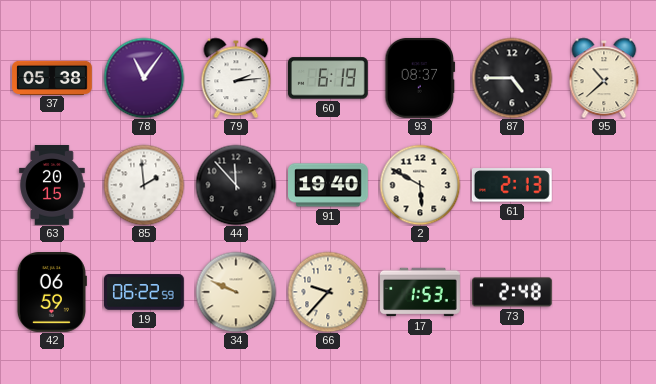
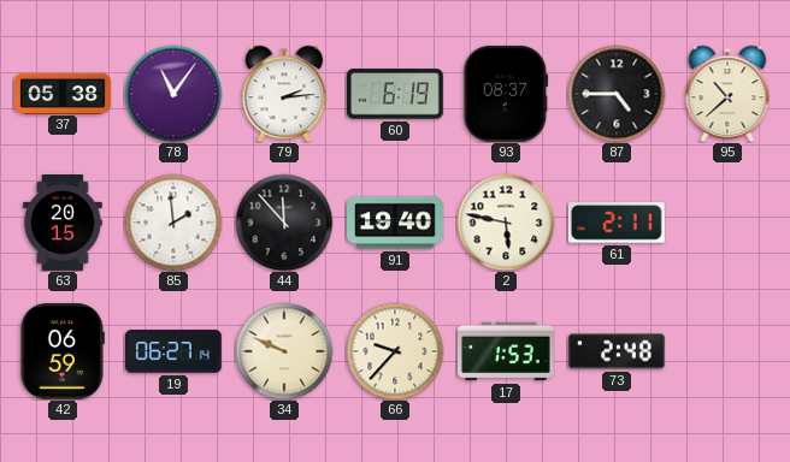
2: 5:50 -> 5:47
61: 2:13 -> 2:11
19: 06:22 -> 06:27
